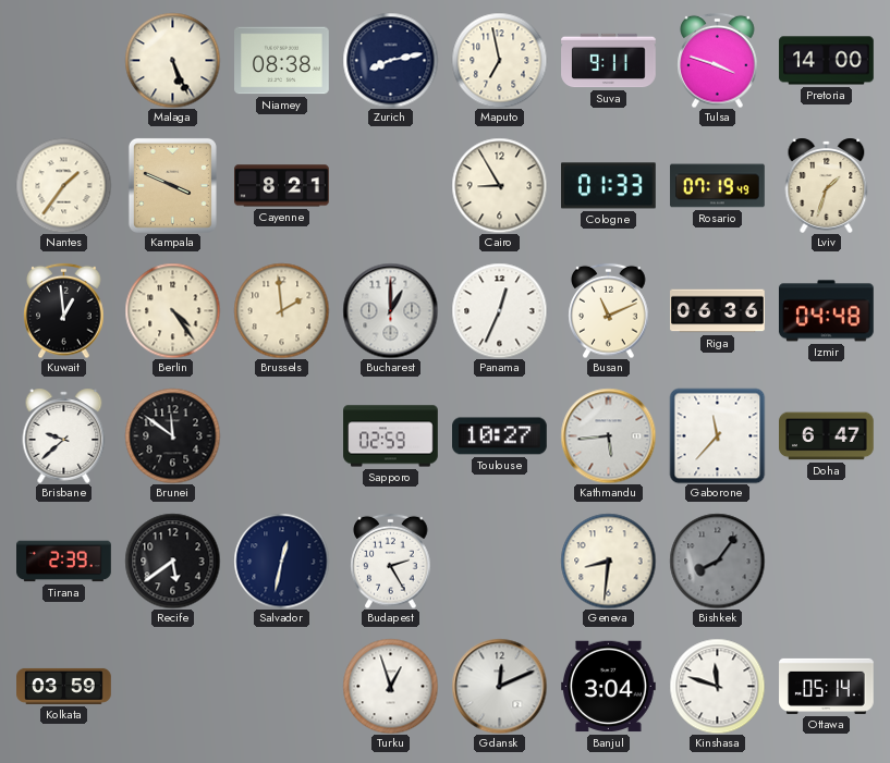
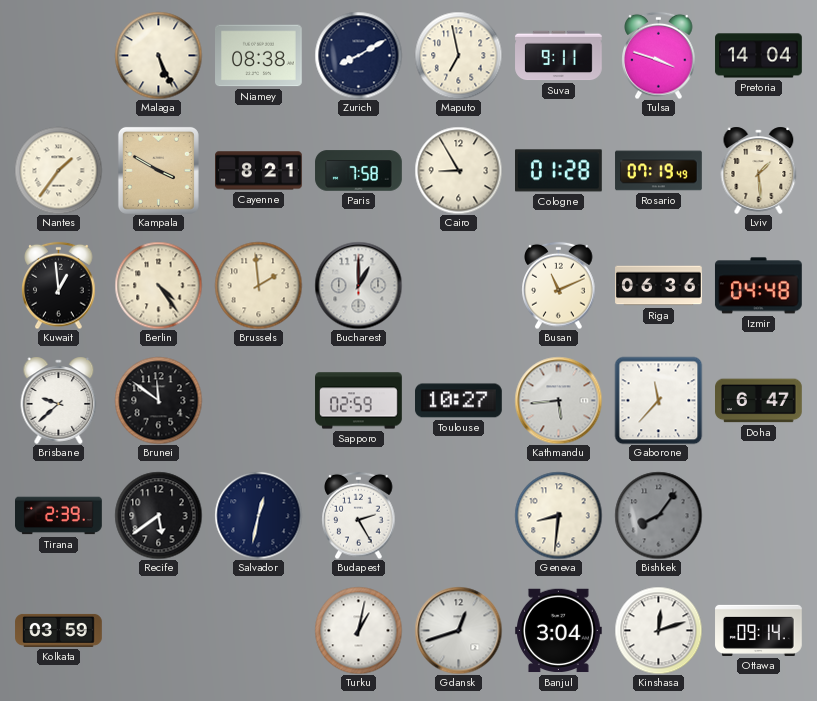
Zurich: 8:13 -> 8:10
Pretoria: 14:00 -> 14:04
Kampala: 3:49 -> 3:50
Paris: none -> 7:58
Cologne: 01:33 -> 01:28
Lviv: 1:33 -> 1:29
Panama: 12:34 -> none
Turku: 12:57 -> 1:02
Gdansk: 12:11 -> 12:42
Kinshasa: 11:48 -> 12:12
Ottawa: 05:14 -> 09:14
